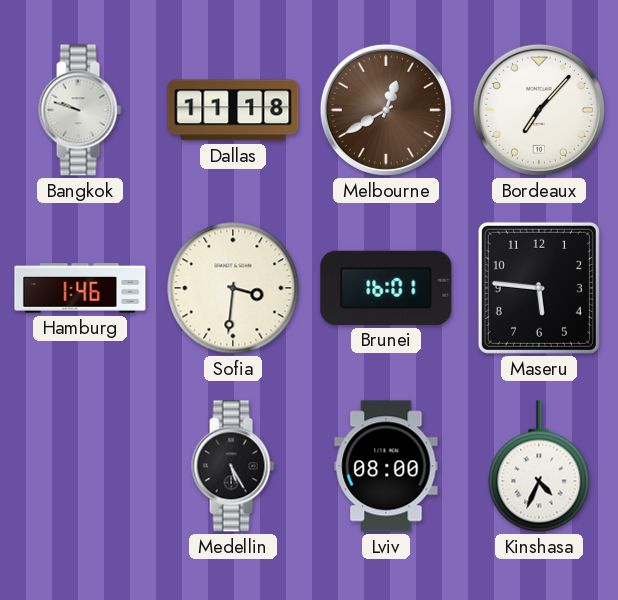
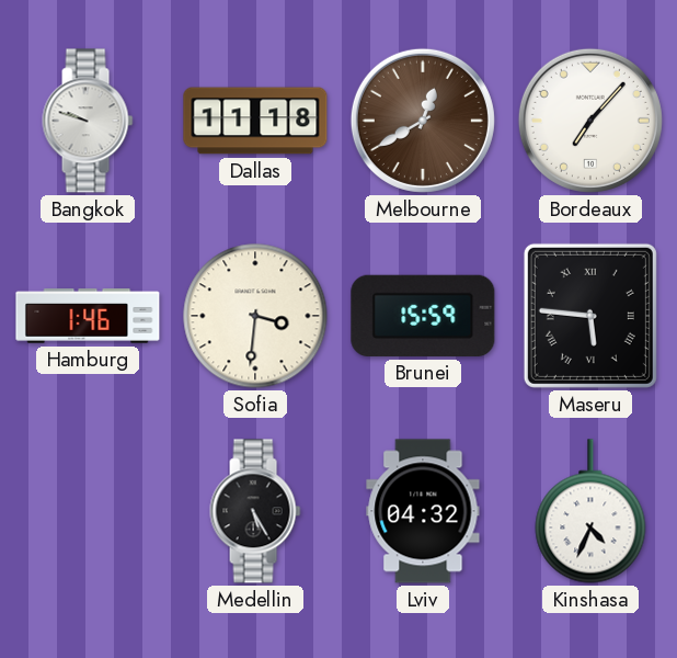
Brunei: 16:01 -> 15:59
Maseru numerals: Arabic -> Roman
Lviv: 08:00 -> 04:32
